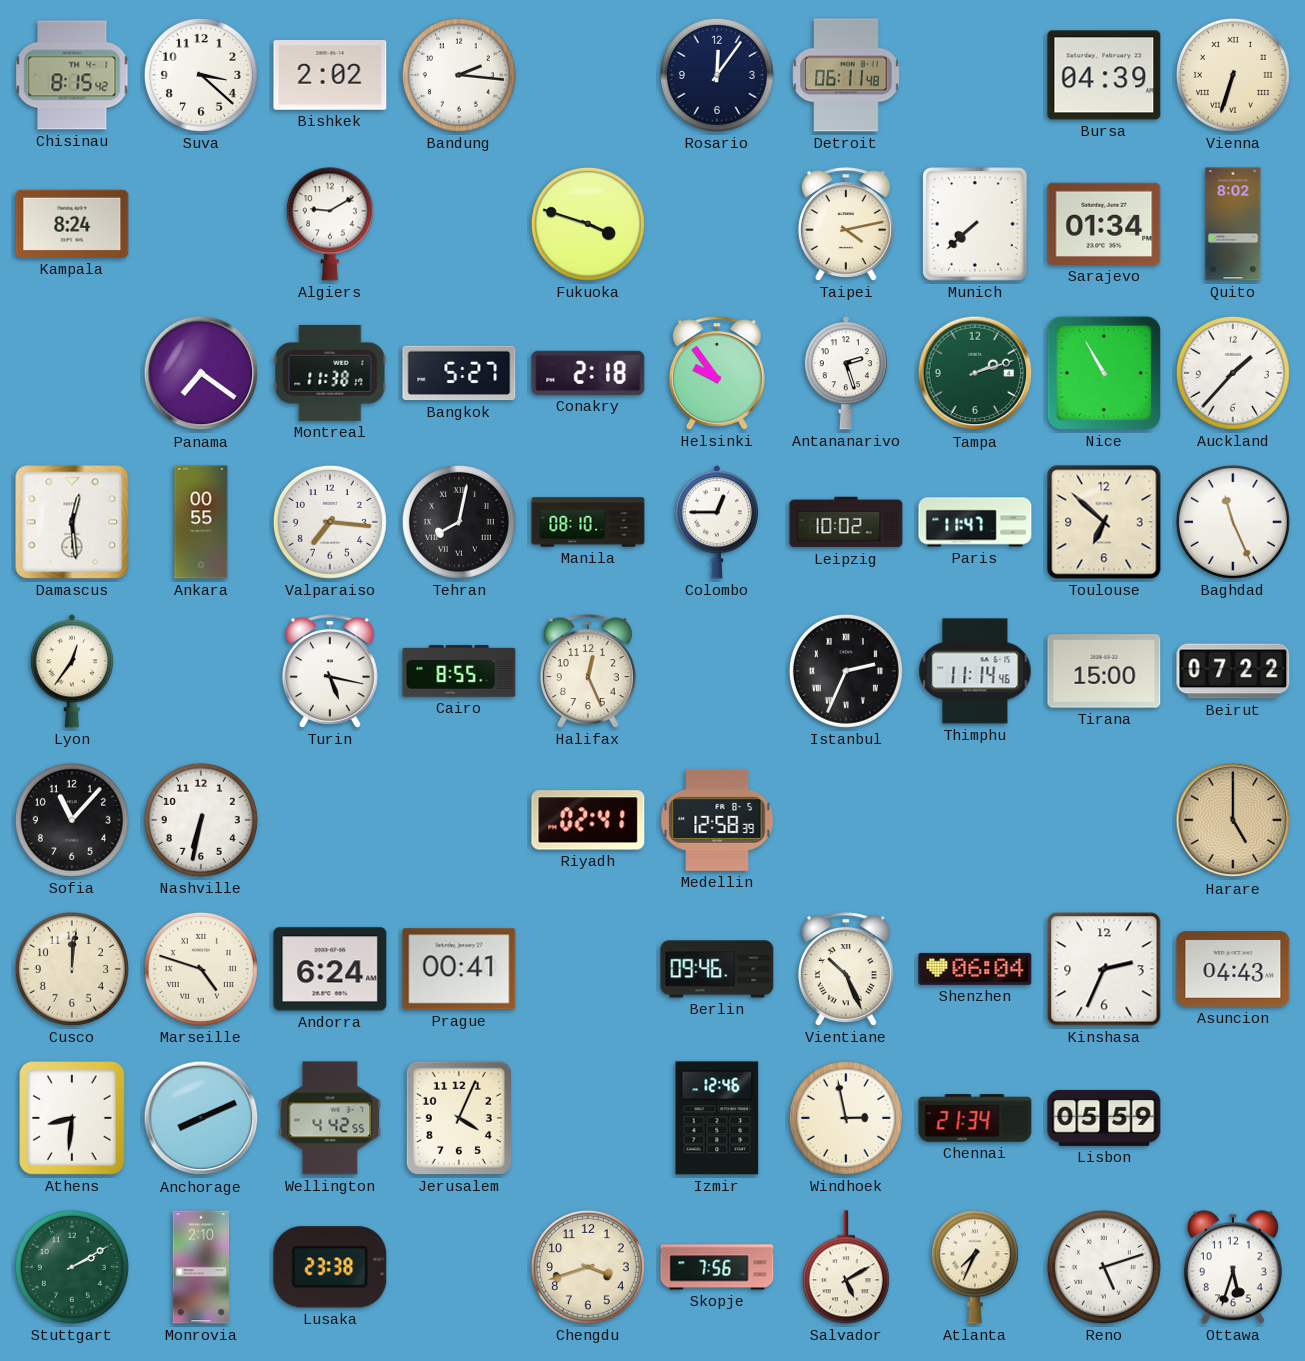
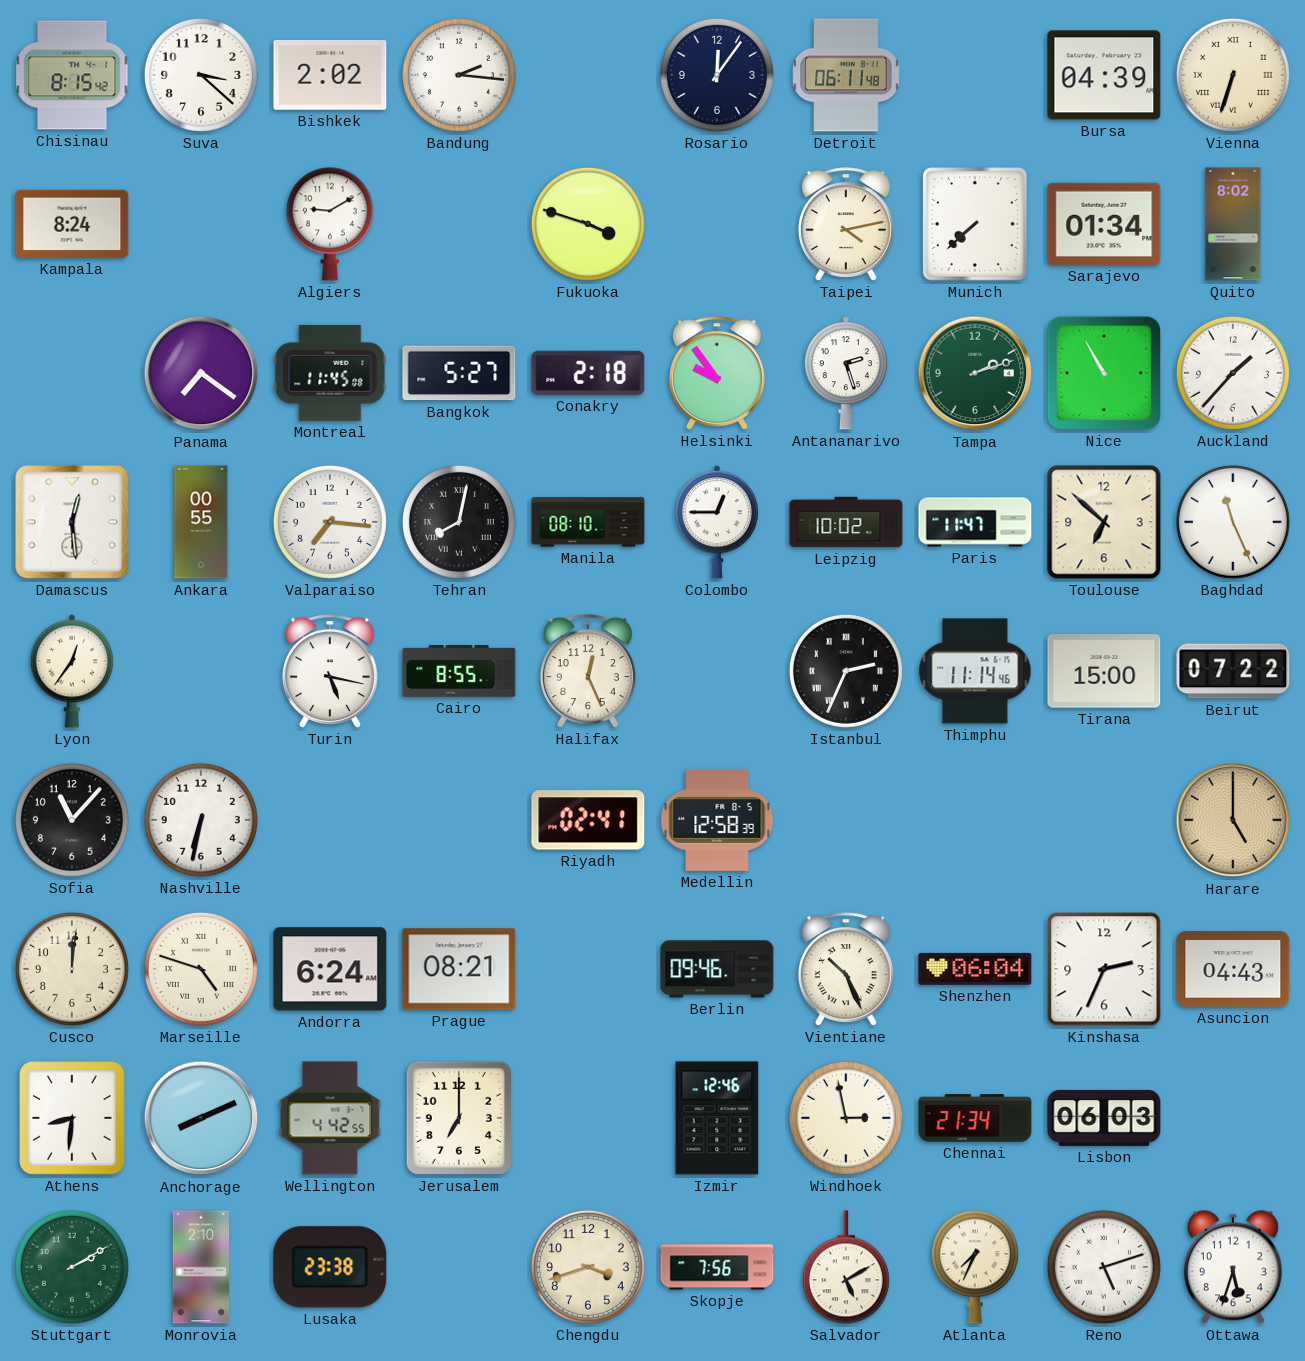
Montreal: 11:38 -> 11:45
Prague: 00:41 -> 08:21
Jerusalem: 4:04 -> 7:00
Lisbon: 05:59 -> 06:03
